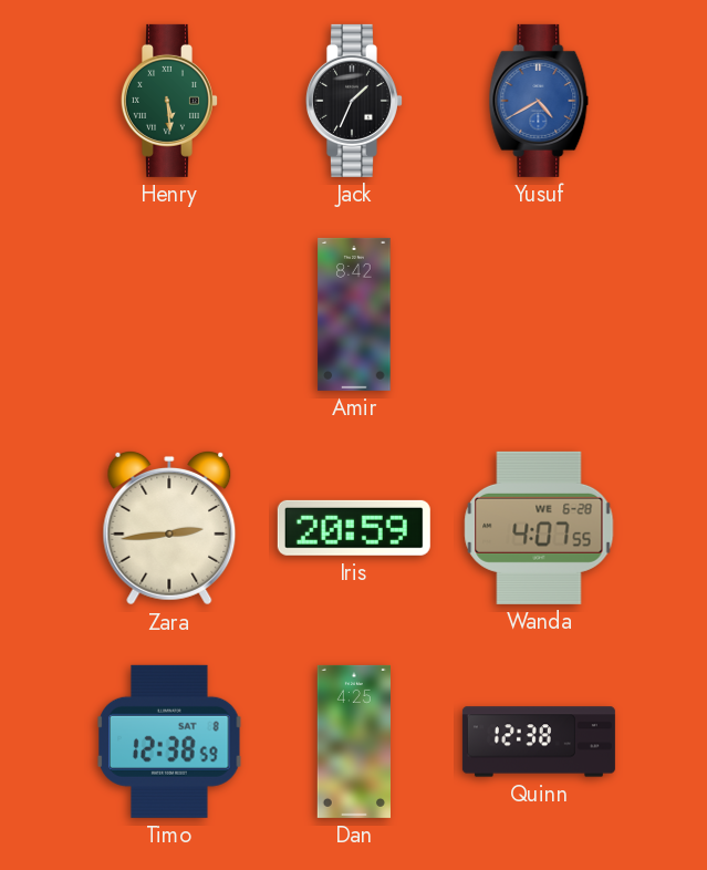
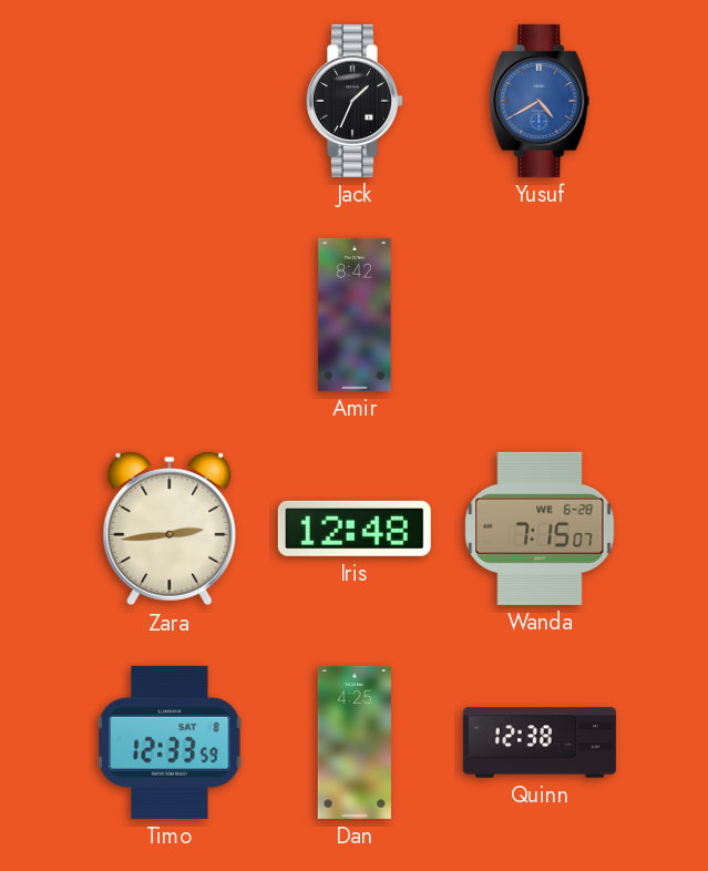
Henry: 5:29 -> none
Iris: 20:59 -> 12:48
Wanda: 4:07 -> 7:15
Timo: 12:38 -> 12:33
